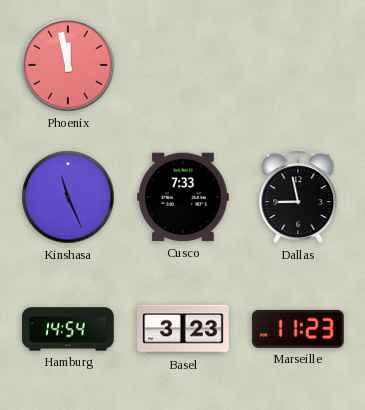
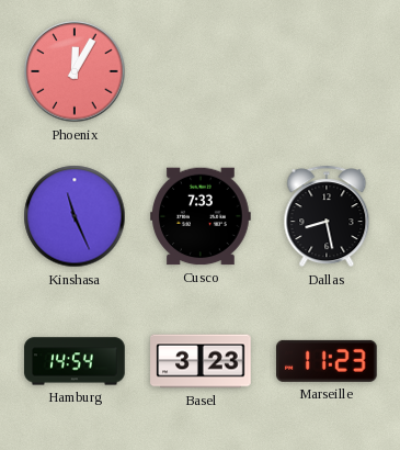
Phoenix: 11:58 -> 12:05
Dallas: 8:58 -> 8:28
